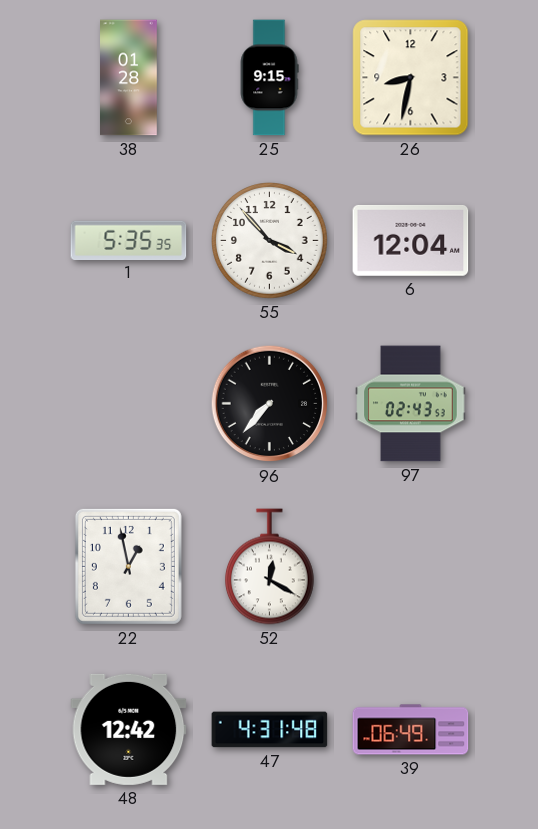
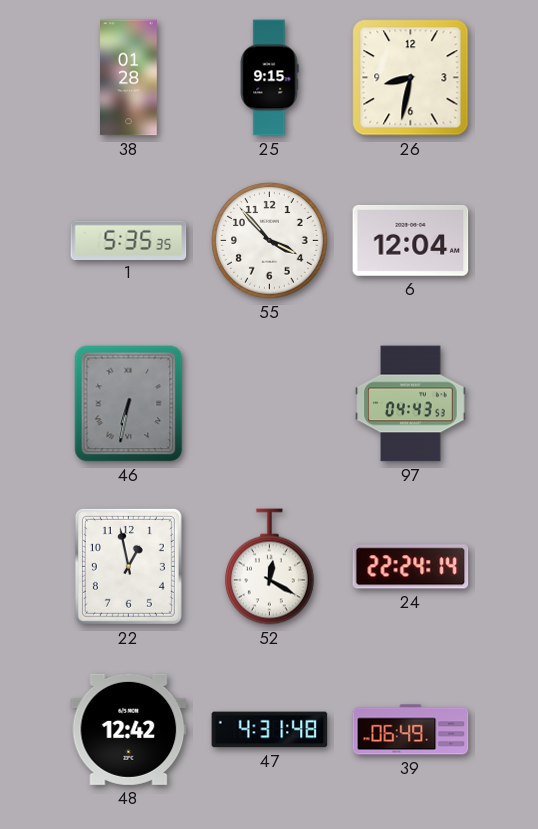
46: none -> 6:32
96: 7:37 -> none
97: 02:43 -> 04:43
24: none -> 22:24
